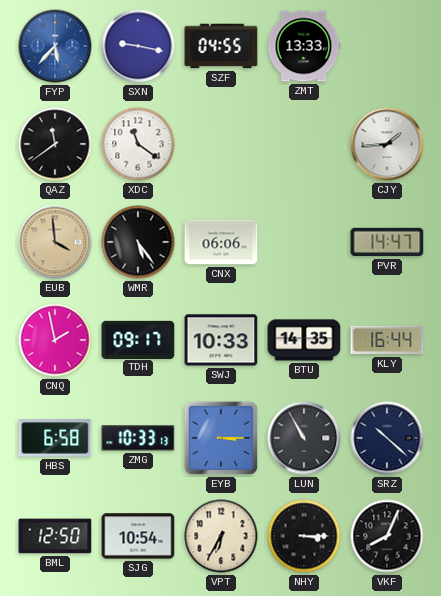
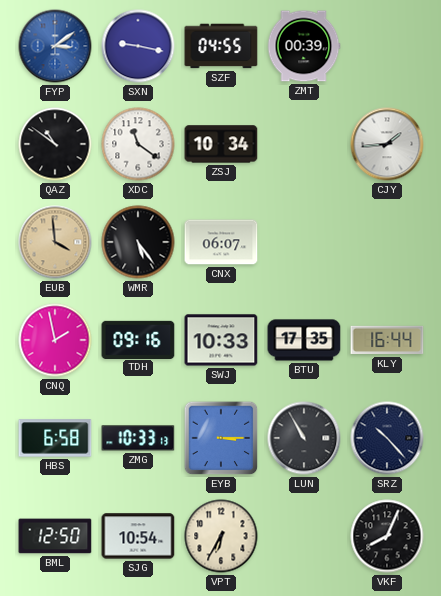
FYP: 5:37 -> 3:09
ZMT: 13:33 -> 00:39
QAZ: 11:39 -> 10:51
ZSJ: none -> 10:34
CNX: 06:06 -> 06:07
PVR: 14:47 -> none
TDH: 09:17 -> 09:16
BTU: 14:35 -> 17:35
SRZ: 10:22 -> 10:23
NHY: 3:15 -> none
